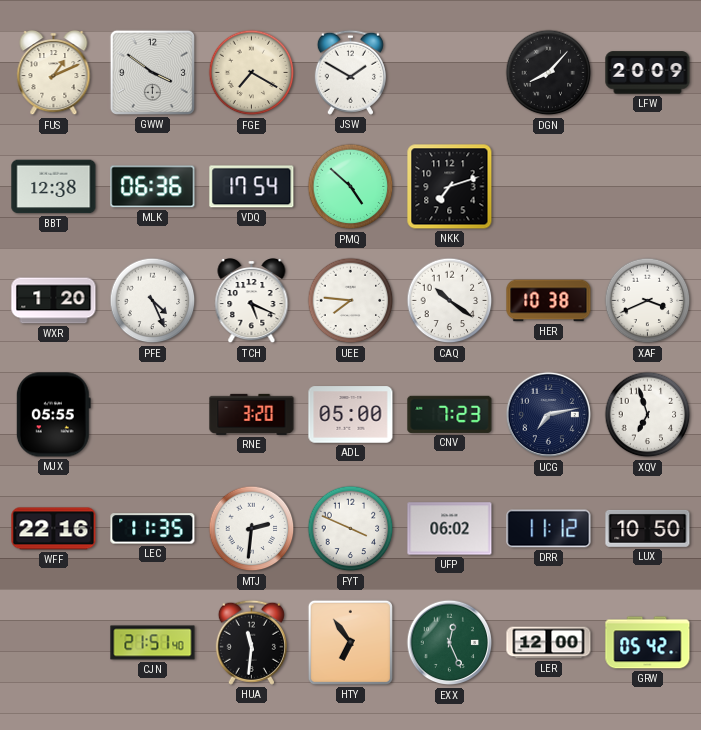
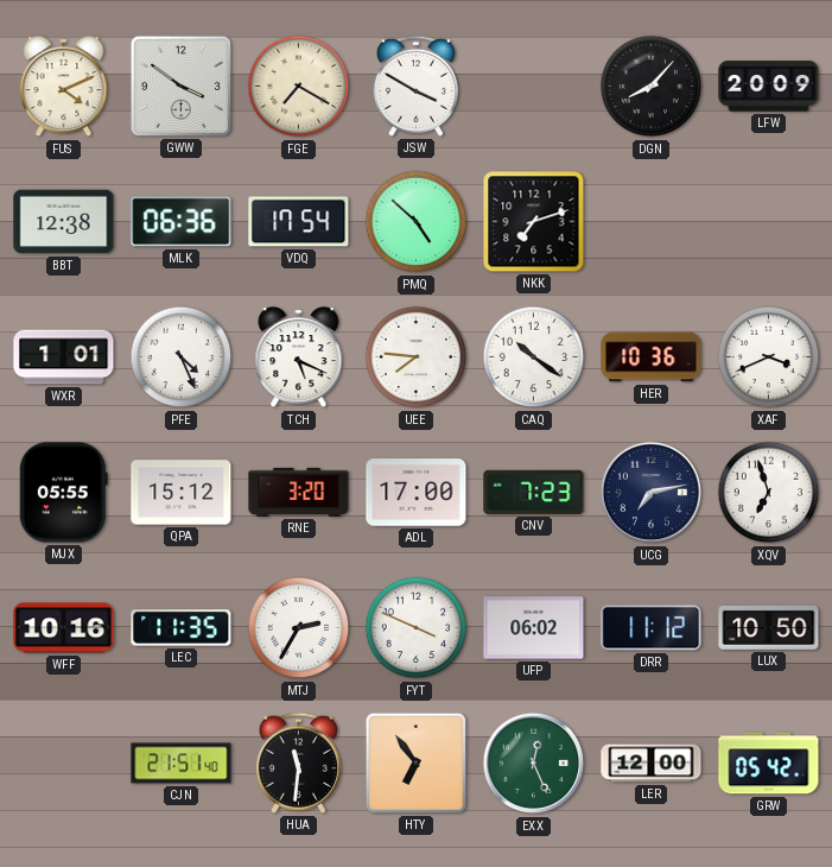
FUS: 1:11 -> 4:11
JSW: 1:50 -> 3:50
WXR: 1:20 -> 1:01
HER: 10:38 -> 10:36
QPA: none -> 15:12
ADL: 05:00 -> 17:00
WFF: 22:16 -> 10:16
MTJ: 2:31 -> 2:35
